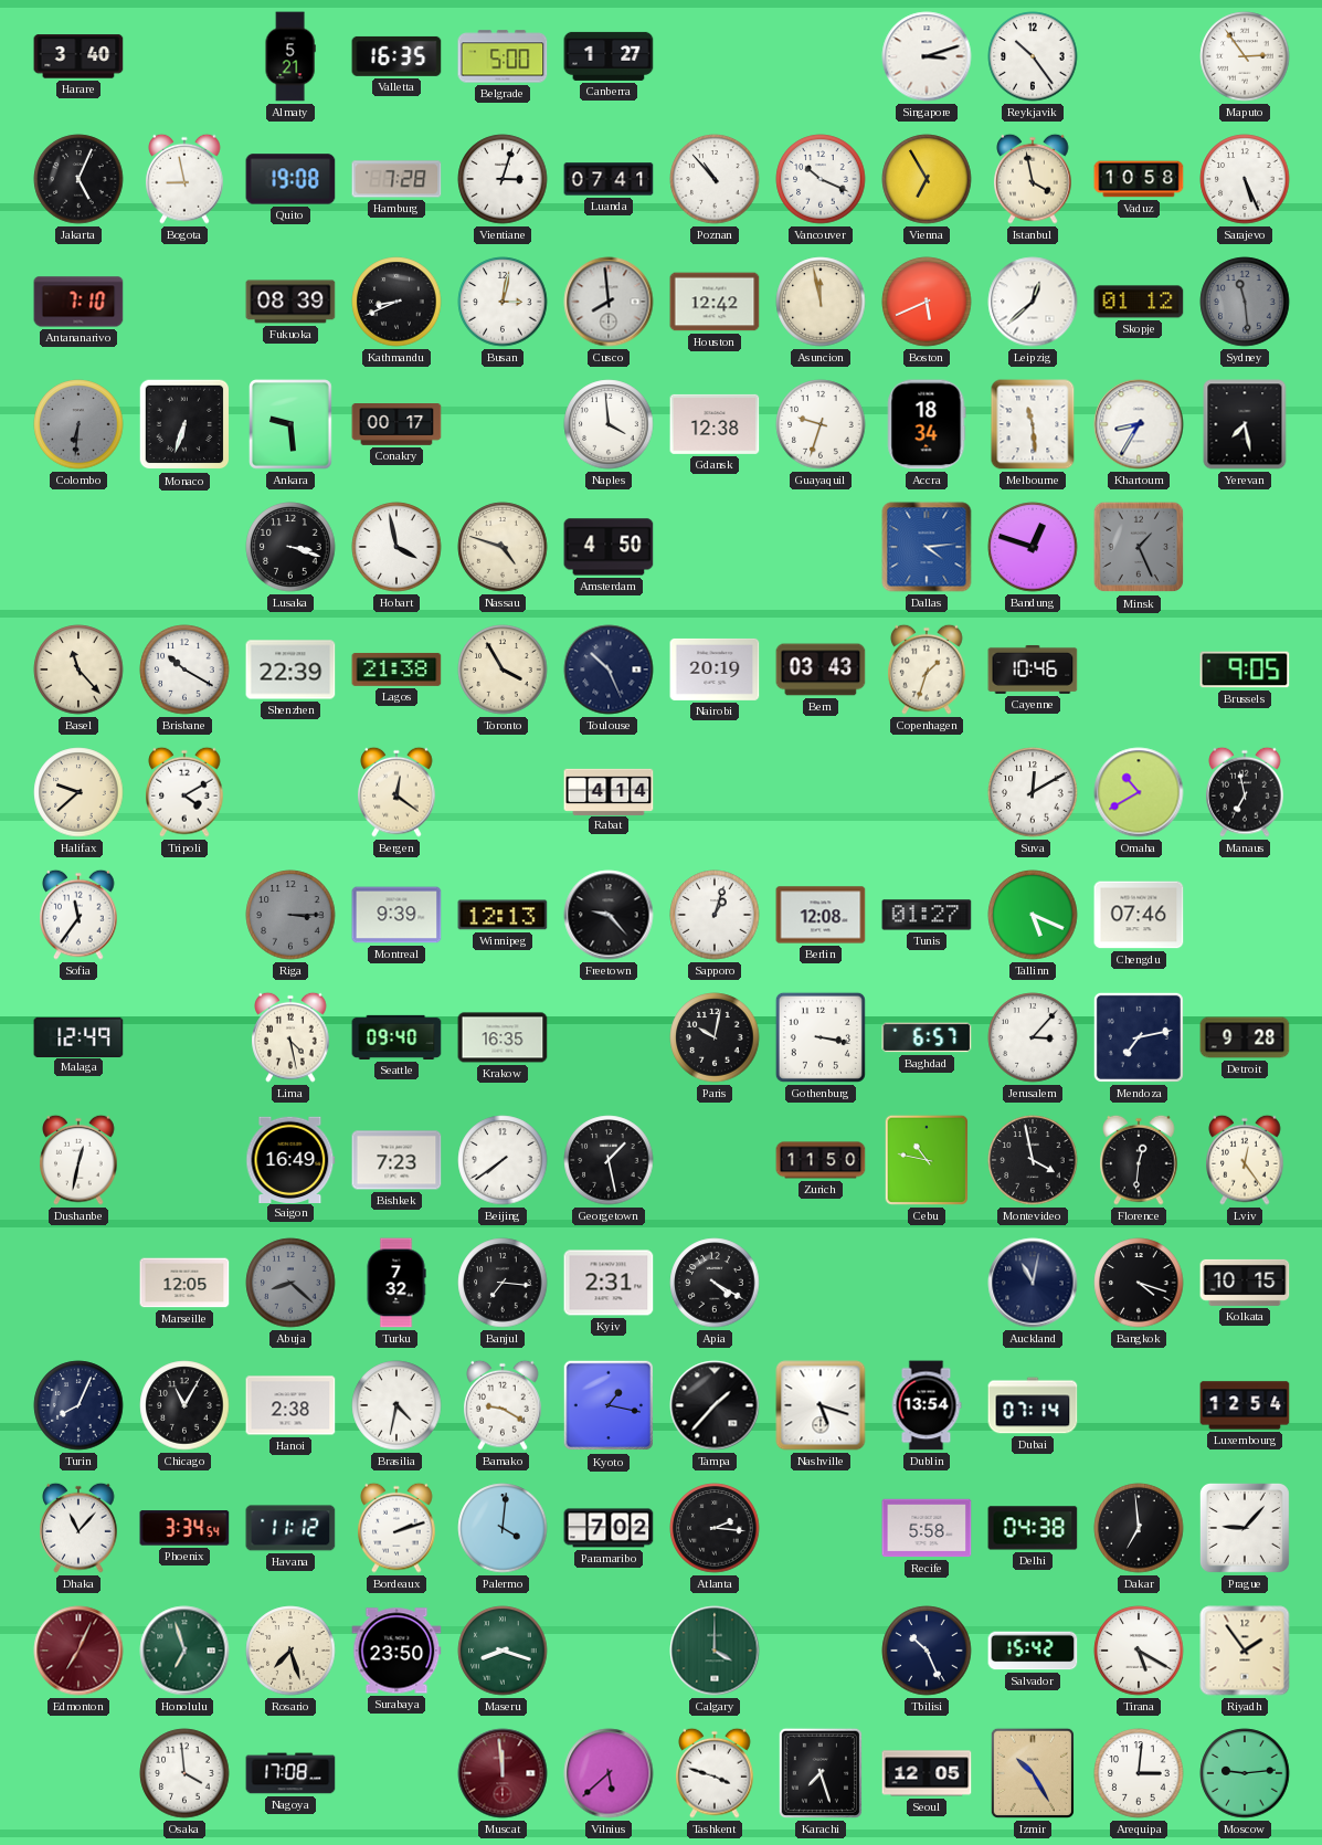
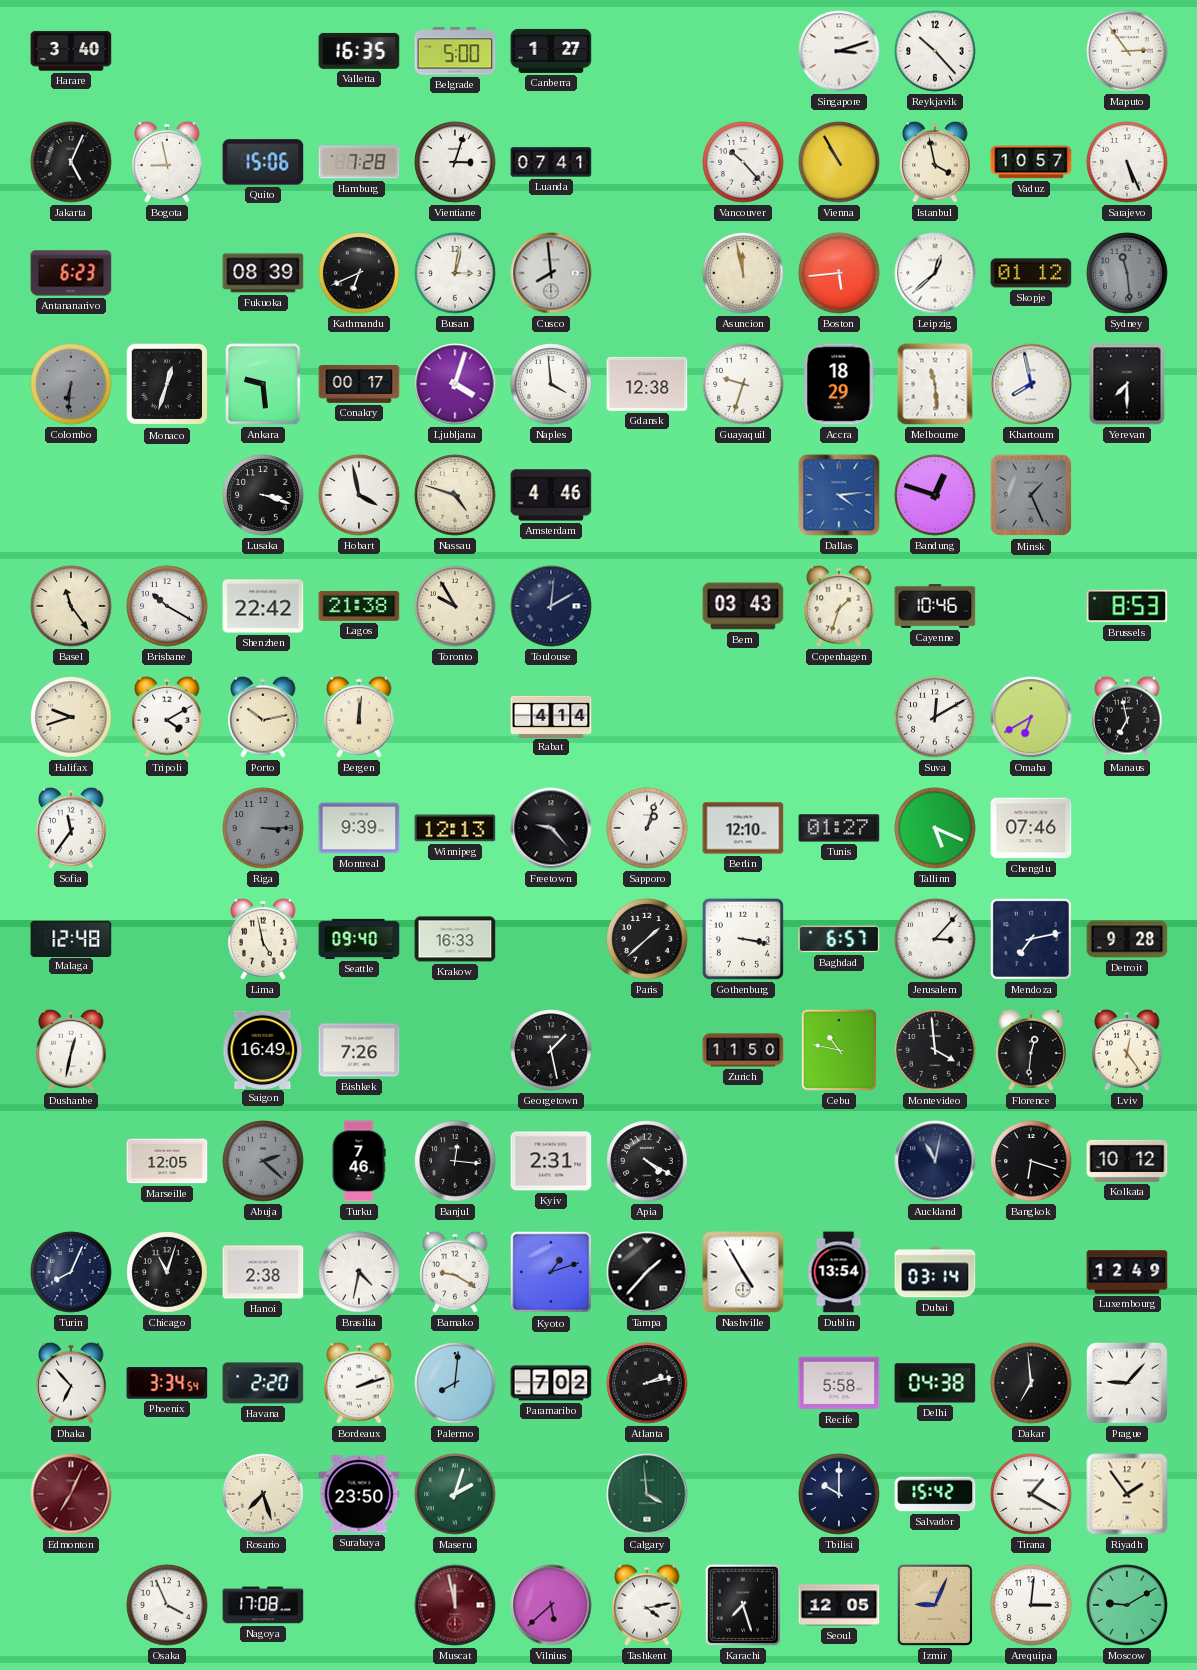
Almaty: 5:21 -> none
Reykjavik: 10:24 -> 10:23
Quito: 19:08 -> 15:06
Poznan: 10:53 -> none
Vancouver: 10:19 -> 10:23
Vienna: 6:55 -> 10:55
Vaduz: 10:58 -> 10:57
Antananarivo: 7:10 -> 6:23
Kathmandu: 8:41 -> 6:41
Houston: 12:42 -> none
Boston: 5:41 -> 5:44
Monaco: 6:33 -> 12:33
Ljubljana: none -> 4:03
Accra: 18:34 -> 18:29
Khartoum: 8:35 -> 7:58
Yerevan: 7:28 -> 7:30
Amsterdam: 4:50 -> 4:46
Basel: 11:23 -> 11:24
Shenzhen: 22:39 -> 22:42
Toronto: 3:55 -> 9:55
Toulouse: 10:26 -> 2:01
Nairobi: 20:19 -> none
Brussels: 9:05 -> 8:53
Halifax: 9:38 -> 9:42
Porto: none -> 10:13
Bergen: 12:21 -> 12:01
Omaha: 10:40 -> 6:40
Berlin: 12:08 -> 12:10
Malaga: 12:49 -> 12:48
Lima: 4:28 -> 4:58
Krakow: 16:35 -> 16:33
Paris: 10:02 -> 1:38
Bishkek: 7:23 -> 7:26
Beijing: 7:39 -> none
Montevideo: 3:58 -> 3:59
Abuja: 8:22 -> 2:22
Turku: 7:32 -> 7:46
Banjul: 7:16 -> 12:16
Bangkok: 4:18 -> 6:18
Kolkata: 10:15 -> 10:12
Chicago: 11:05 -> 11:03
Kyoto: 1:17 -> 1:12
Nashville: 5:18 -> 4:55
Dubai: 07:14 -> 03:14
Luxembourg: 12:54 -> 12:49
Dhaka: 11:07 -> 6:53
Havana: 11:12 -> 2:20
Palermo: 4:01 -> 8:01
Atlanta: 2:16 -> 2:13
Honolulu: 6:57 -> none
Maseru: 8:18 -> 2:03
Calgary: 4:00 -> 3:59
Tbilisi: 10:26 -> 10:00
Tirana: 5:20 -> 1:20
Osaka: 3:59 -> 3:56
Muscat: 11:59 -> 11:58
Tashkent: 3:48 -> 4:13
Izmir: 10:25 -> 9:04
Moscow: 9:14 -> 9:10
